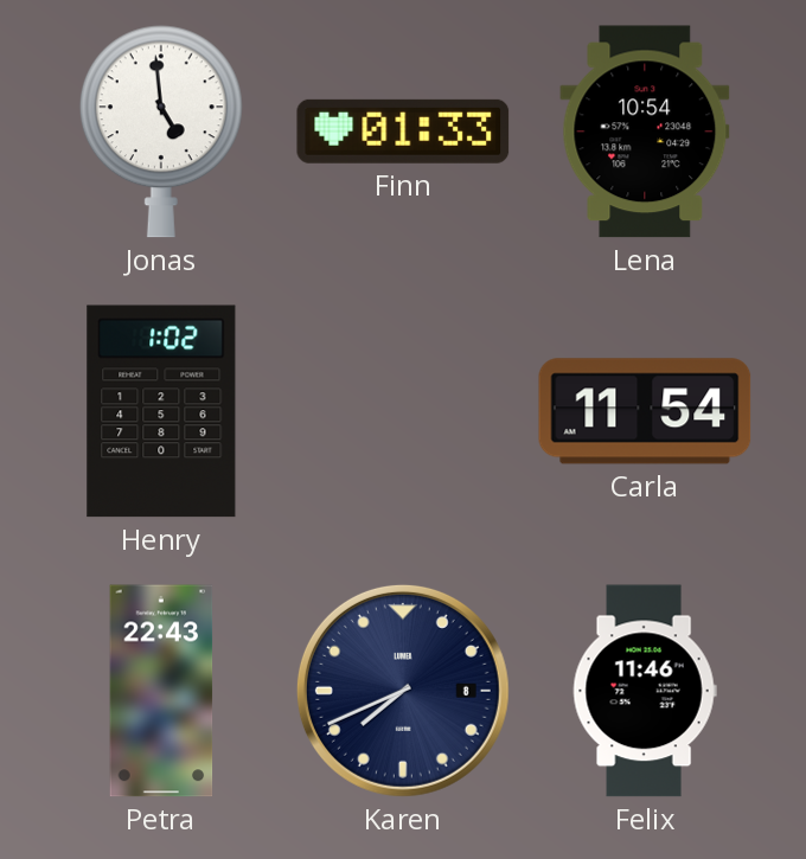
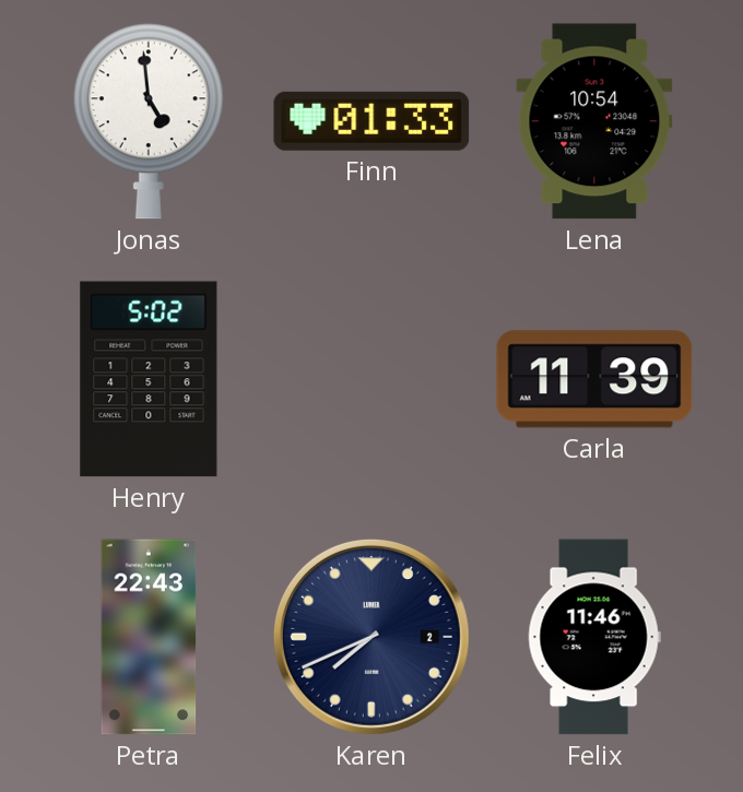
Henry: 1:02 -> 5:02
Carla: 11:54 -> 11:39
Karen date: 8 -> 2
